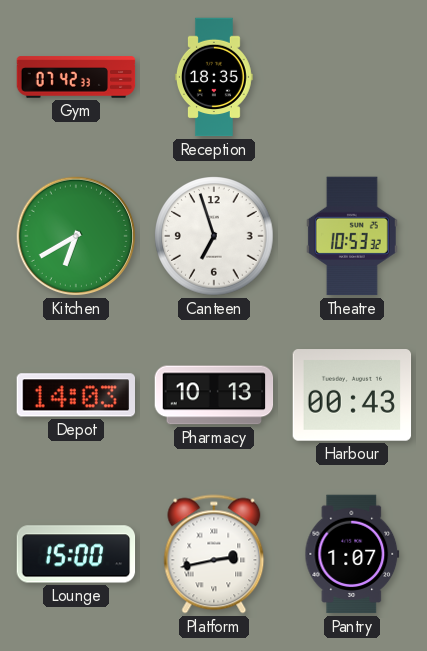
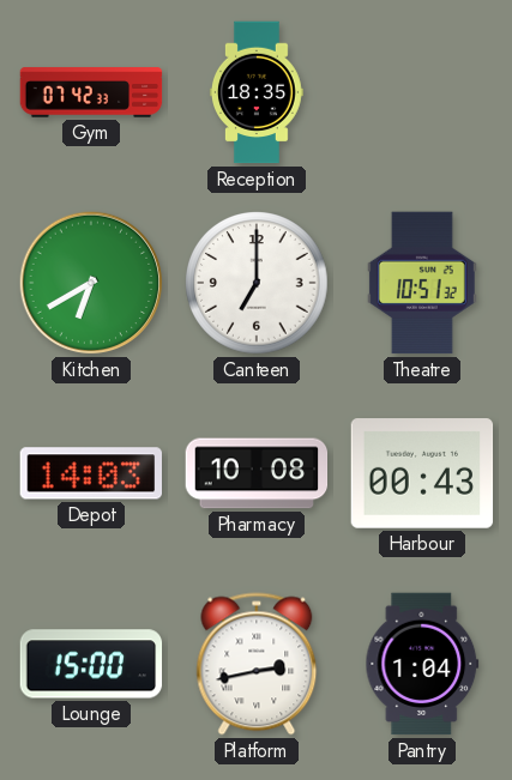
Canteen: 6:57 -> 7:00
Theatre: 10:53 -> 10:51
Pharmacy: 10:13 -> 10:08
Pantry: 1:07 -> 1:04
